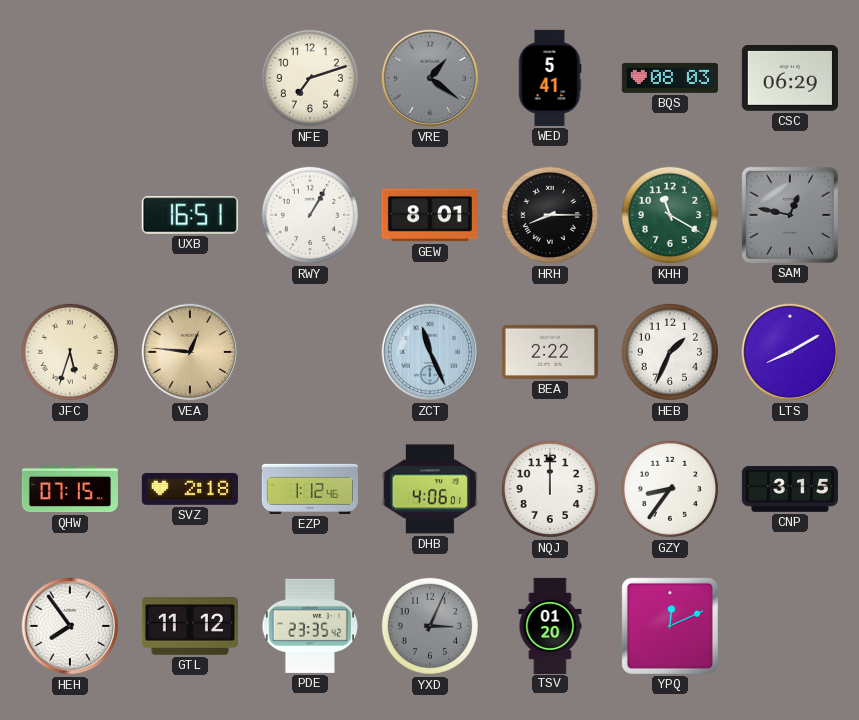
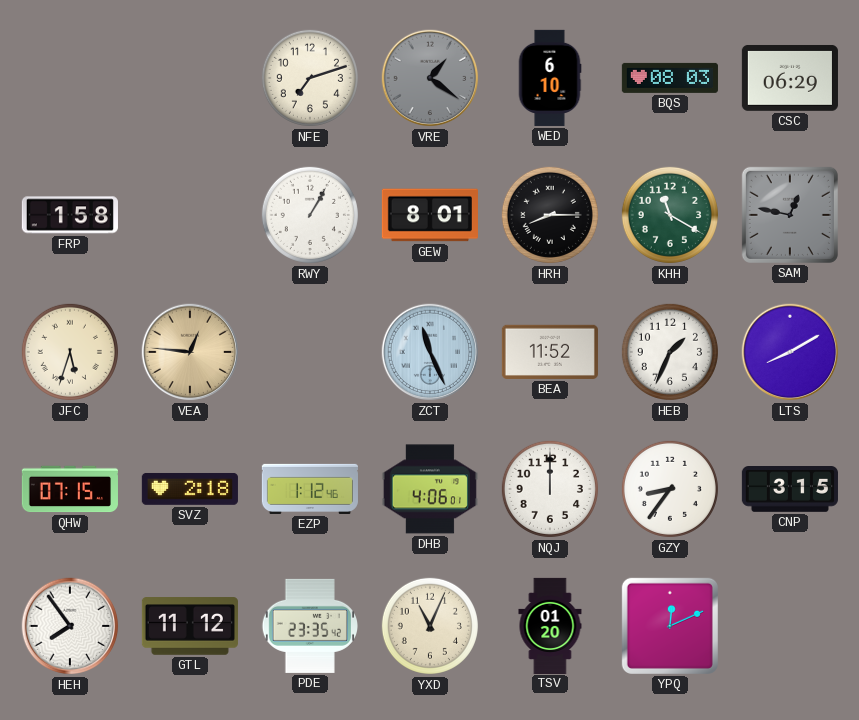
WED: 5:41 -> 6:10
FRP: none -> 1:58
UXB: 16:51 -> none
BEA: 2:22 -> 11:52
YXD: 3:04 -> 11:04
YXD dial: grey -> cream
